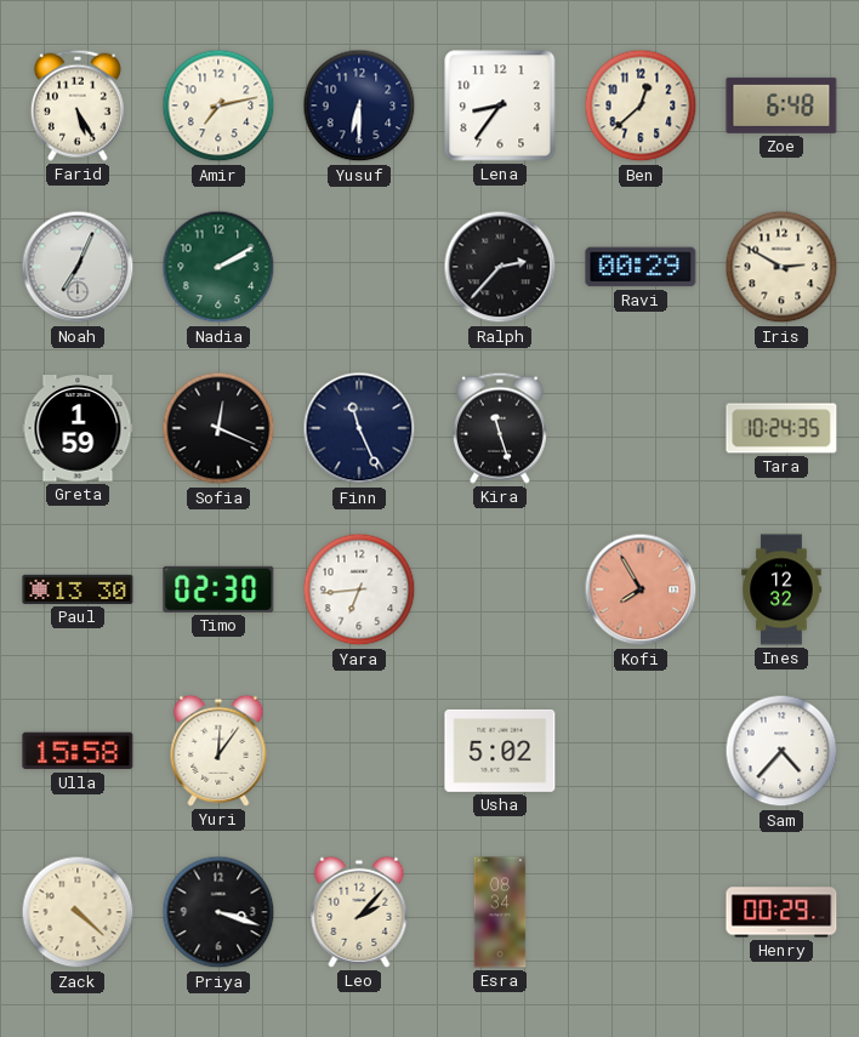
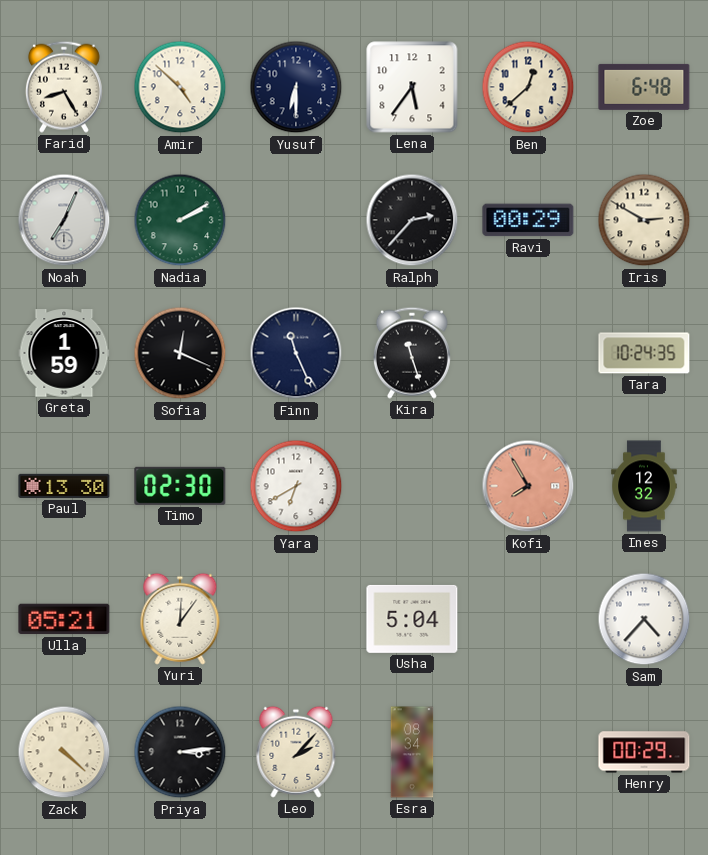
Farid: 5:25 -> 8:25
Amir: 7:13 -> 4:52
Lena: 8:36 -> 5:36
Yara: 6:44 -> 6:40
Ulla: 15:58 -> 05:21
Usha: 5:02 -> 5:04
Priya: 3:18 -> 3:14
